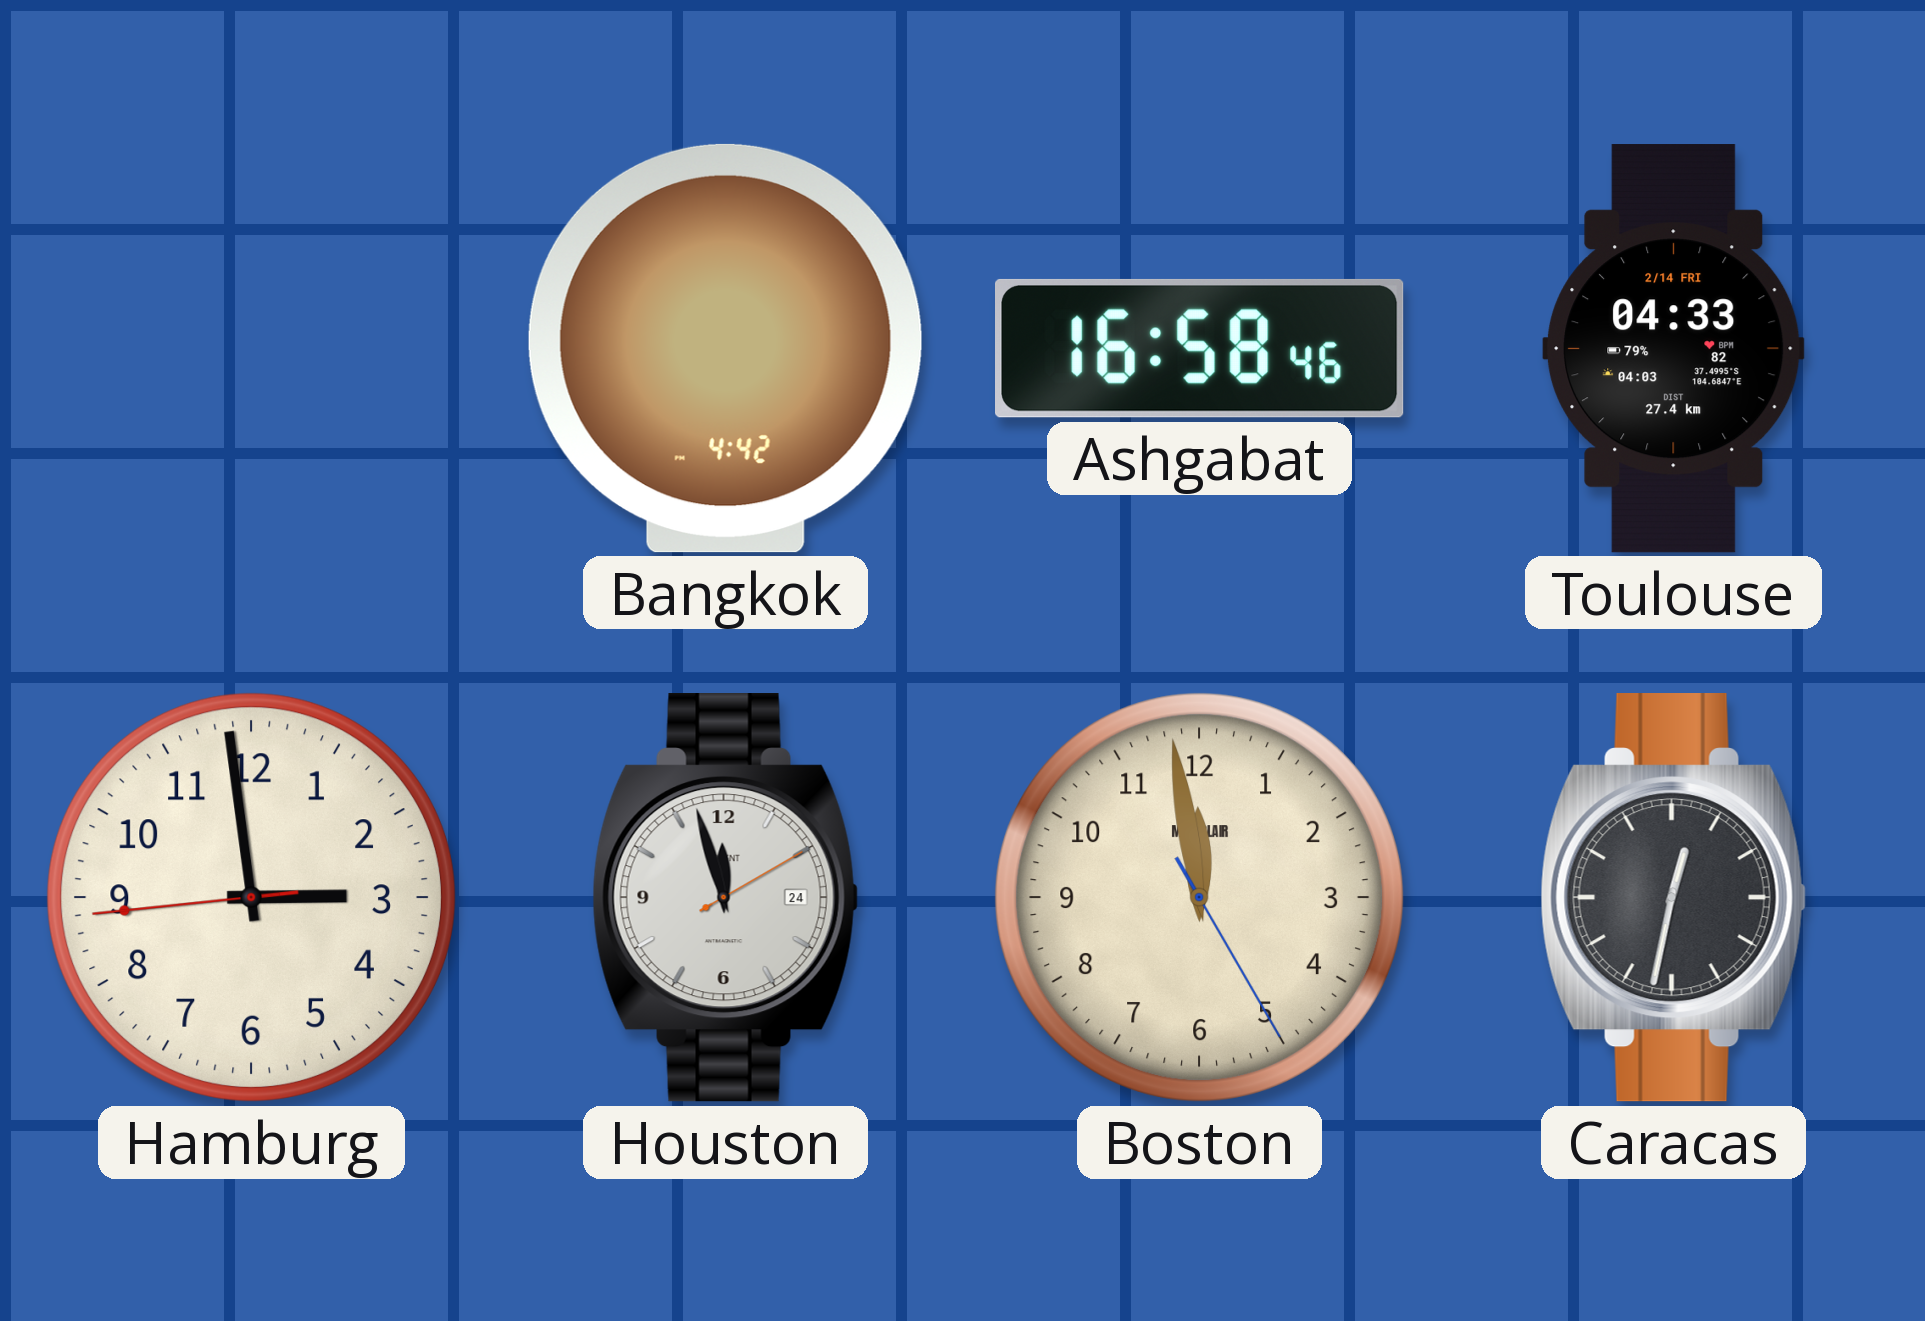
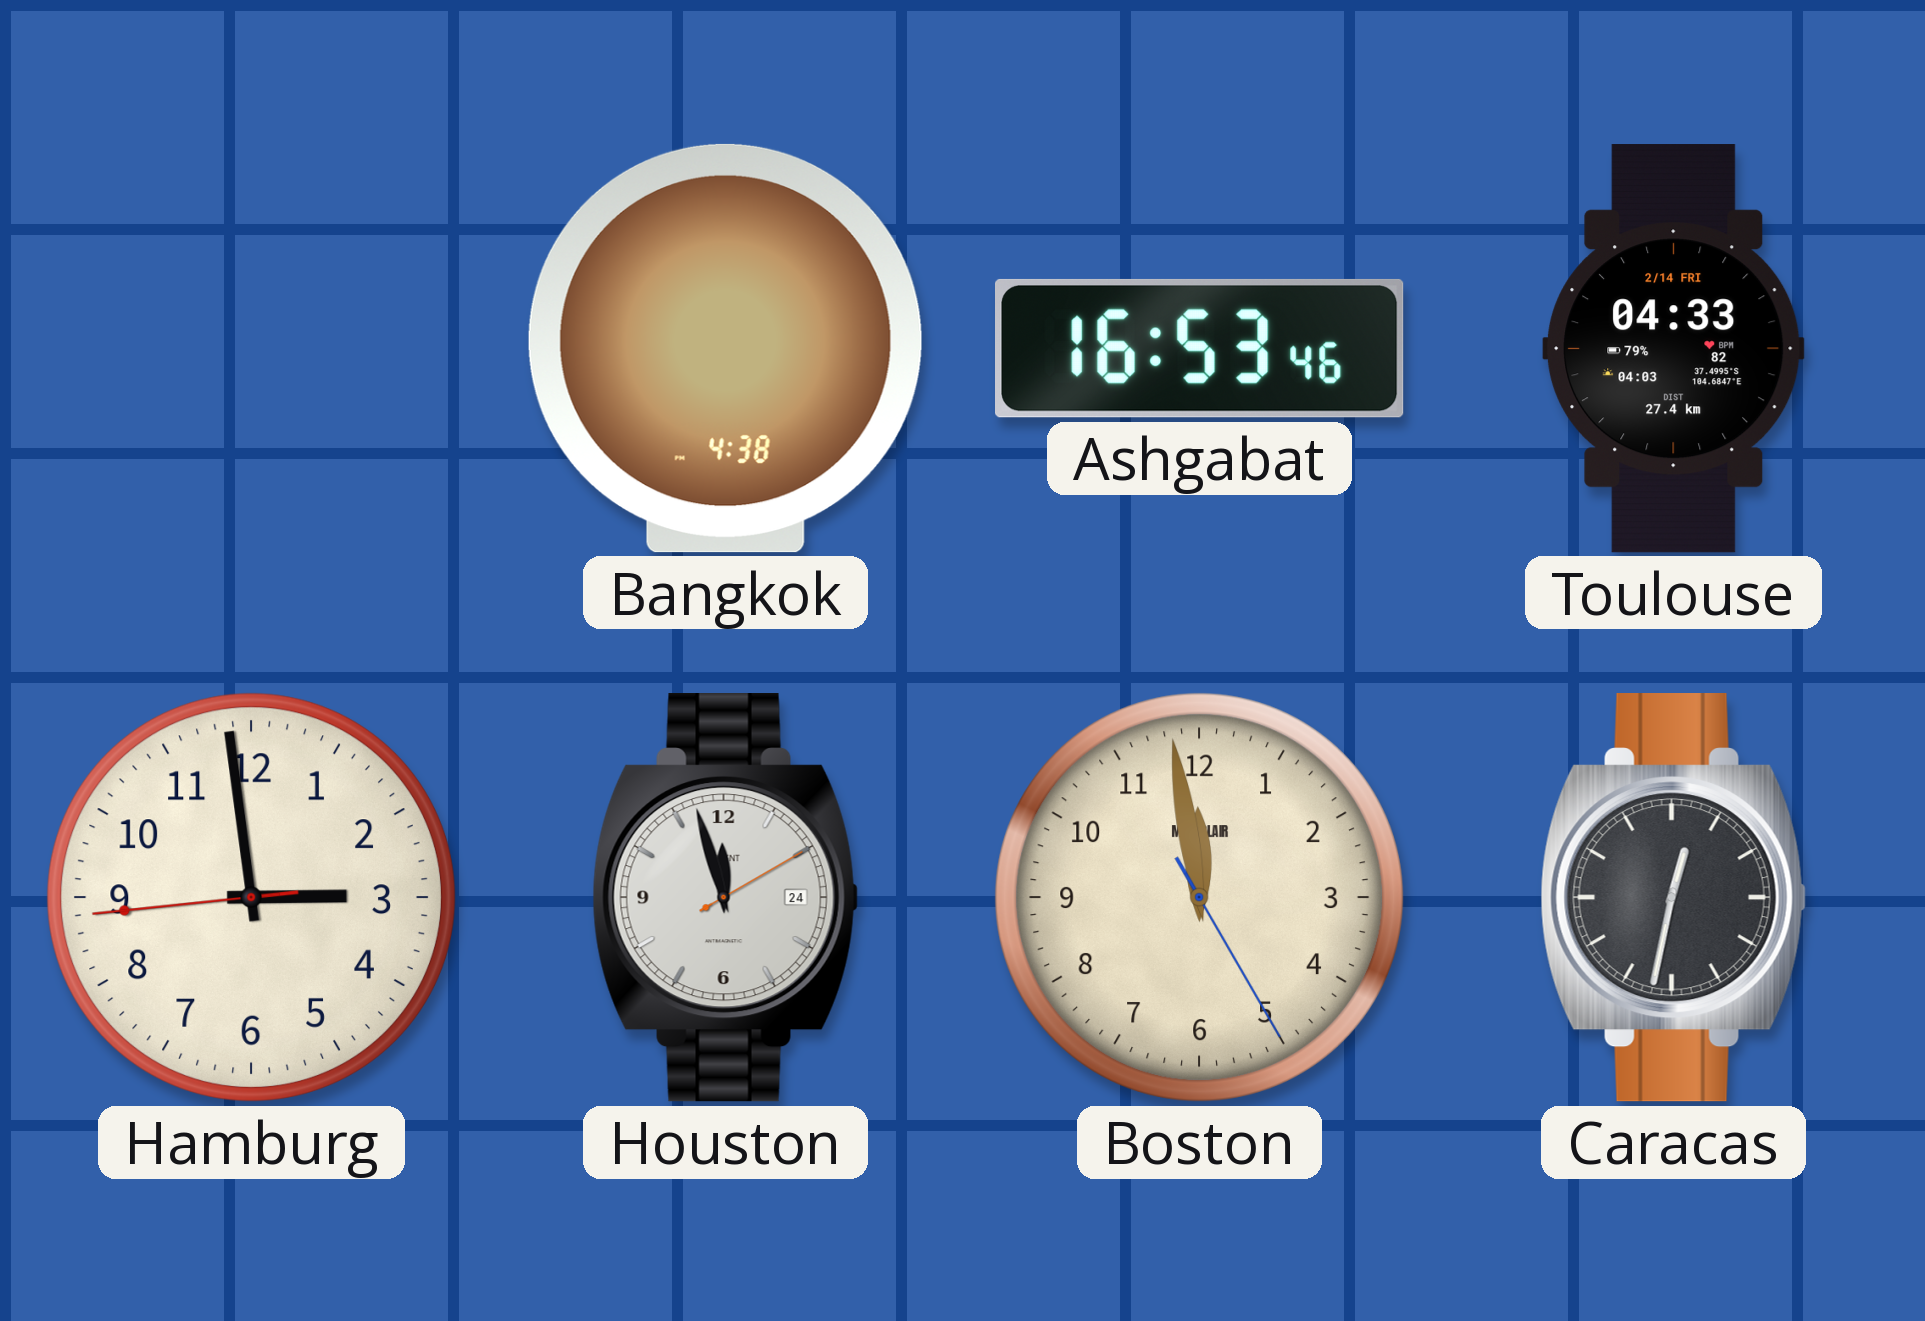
Bangkok: 4:42 -> 4:38
Ashgabat: 16:58 -> 16:53
